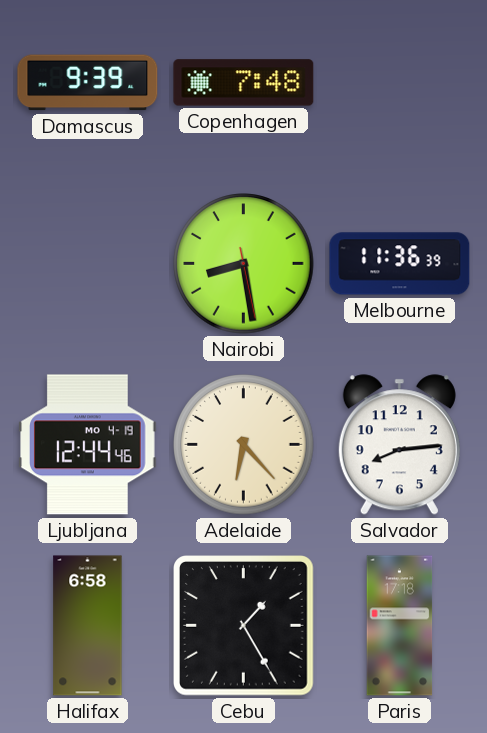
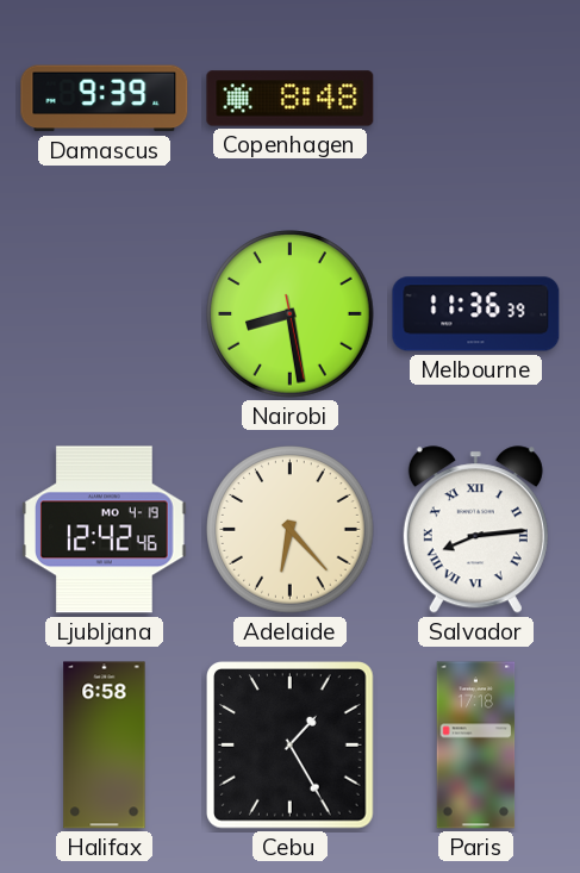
Copenhagen: 7:48 -> 8:48
Ljubljana: 12:44 -> 12:42
Salvador numerals: Arabic -> Roman
